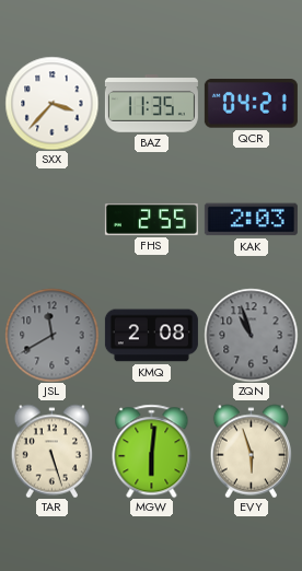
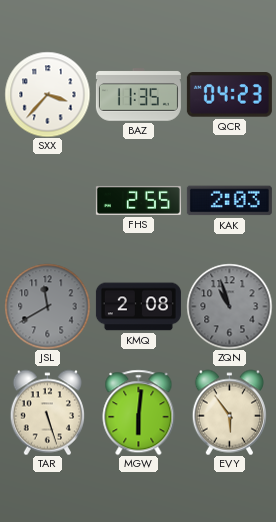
QCR: 04:21 -> 04:23
EVY: 5:57 -> 5:54
